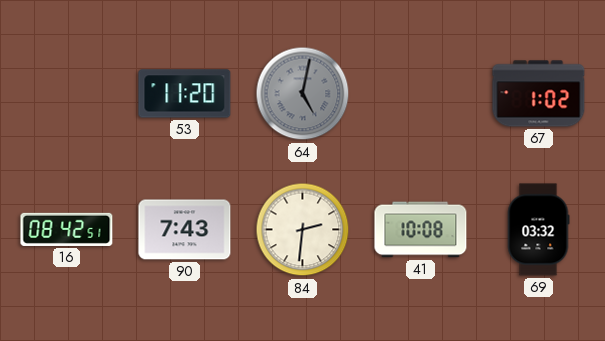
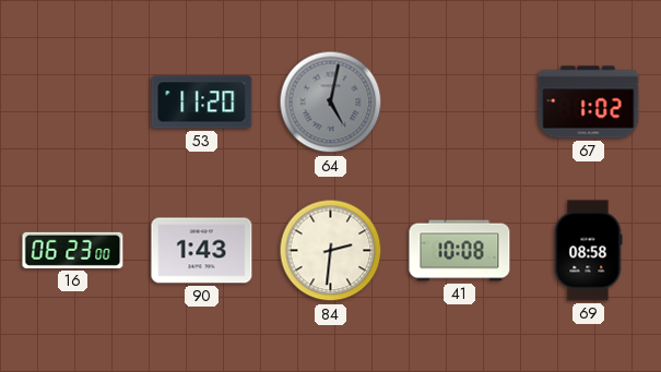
16: 08:42 -> 06:23
90: 7:43 -> 1:43
69: 03:32 -> 08:58
